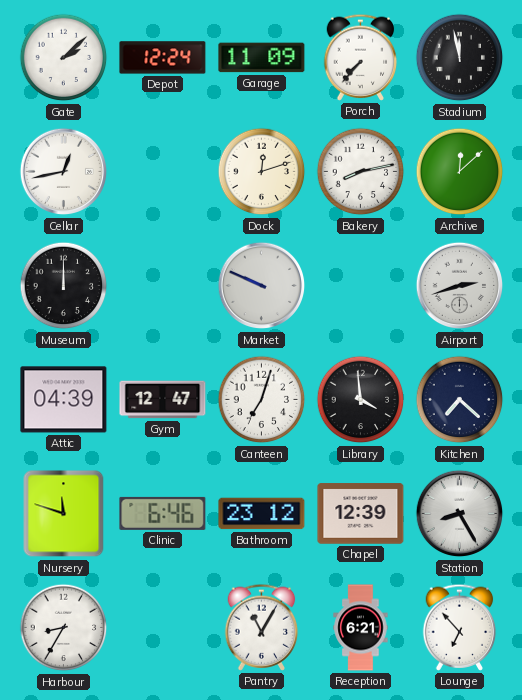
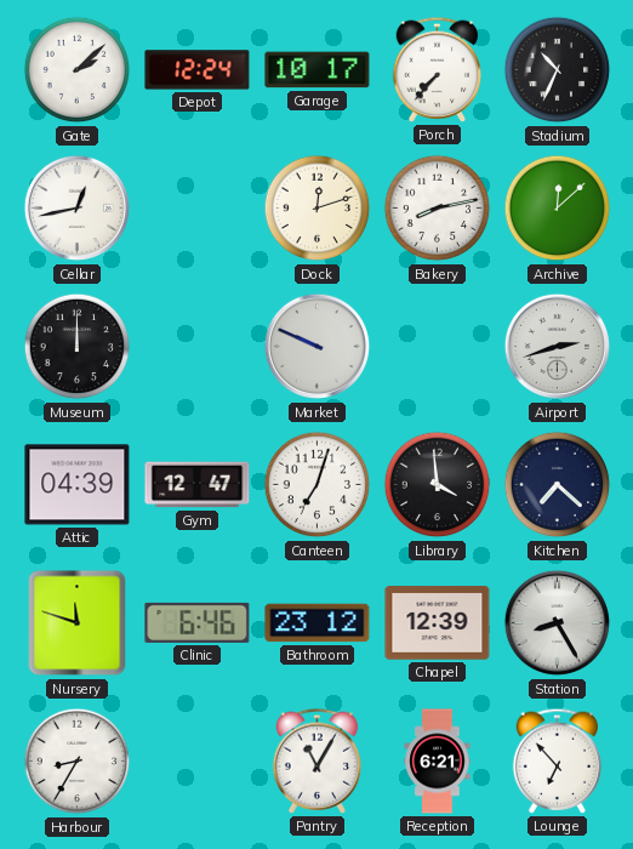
Garage: 11:09 -> 10:17
Stadium: 11:58 -> 10:34
